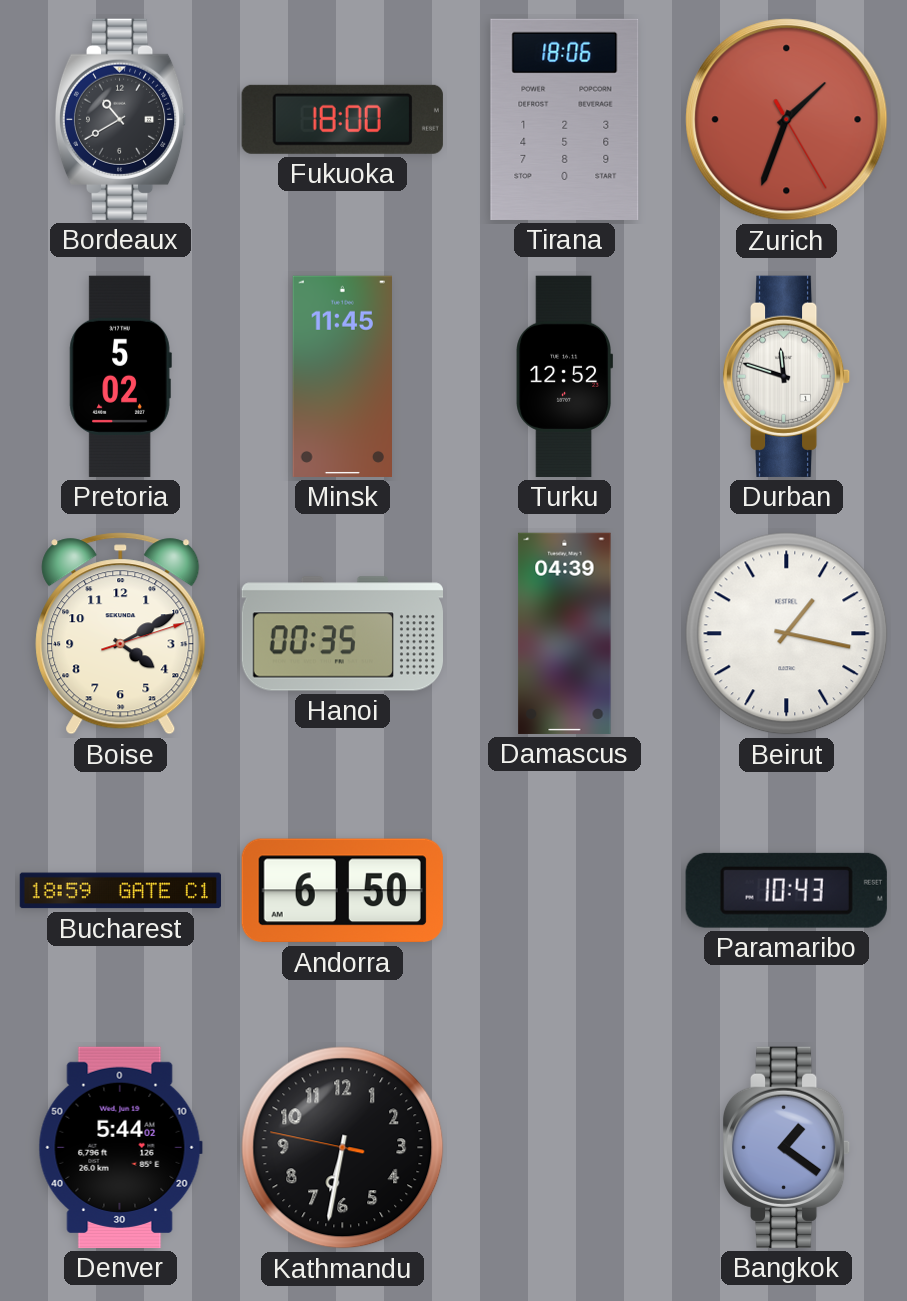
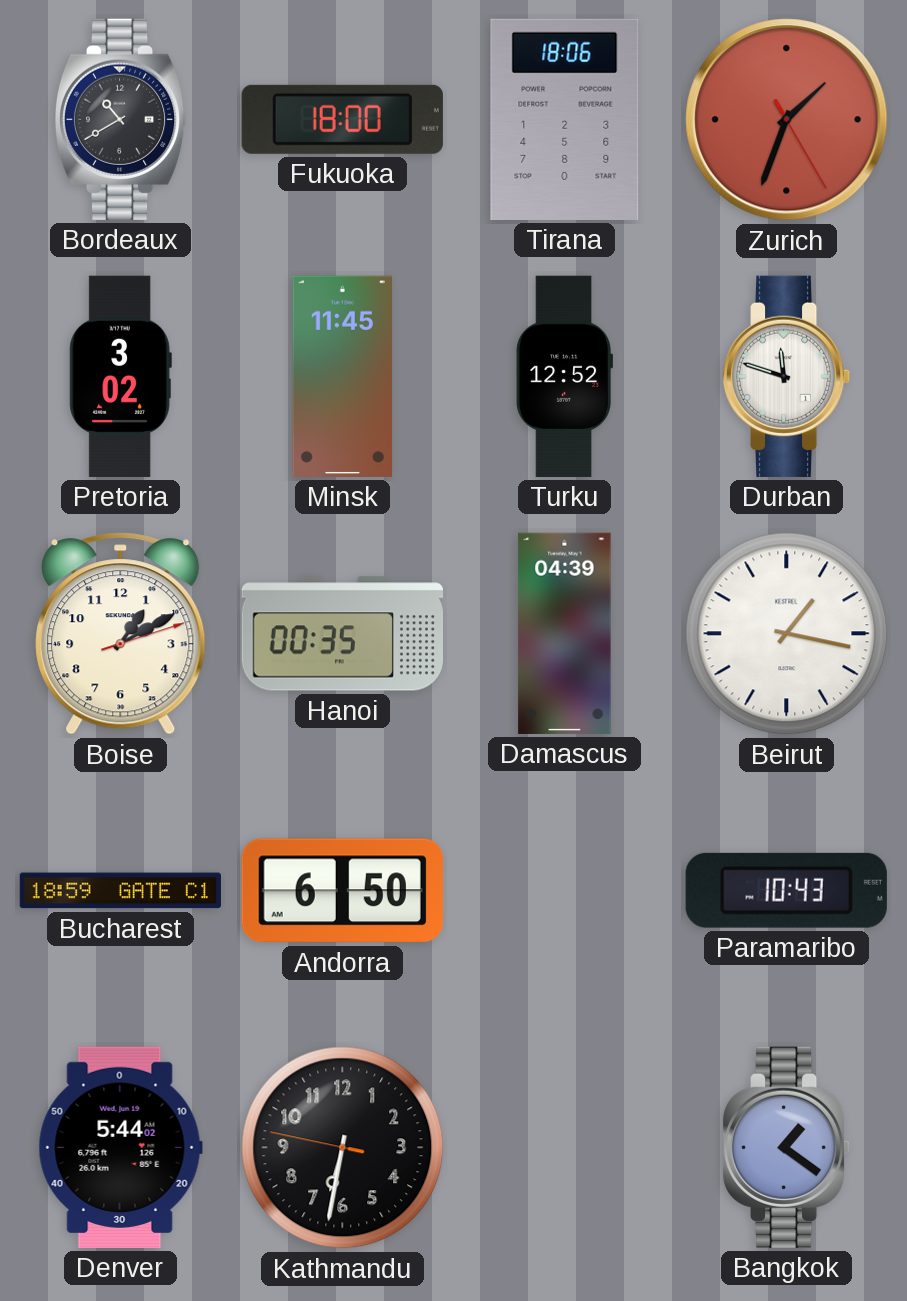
Pretoria: 5:02 -> 3:02
Boise: 4:10 -> 1:10
